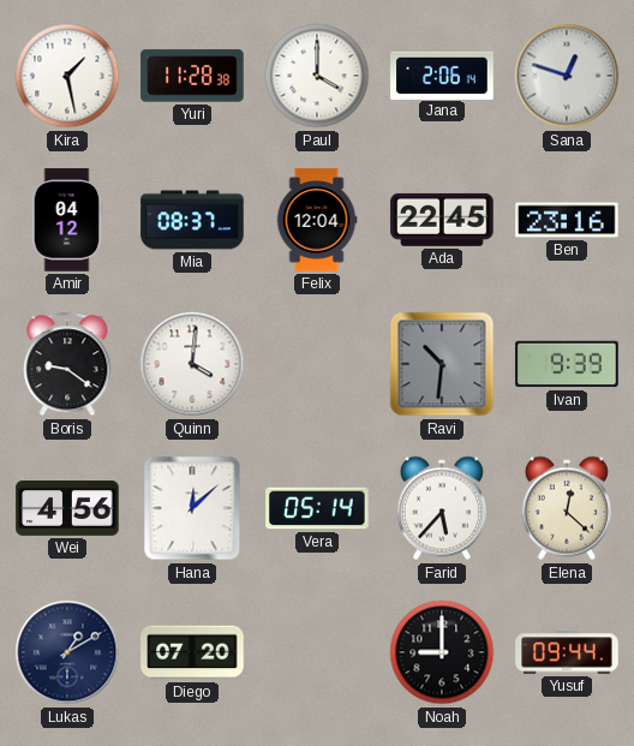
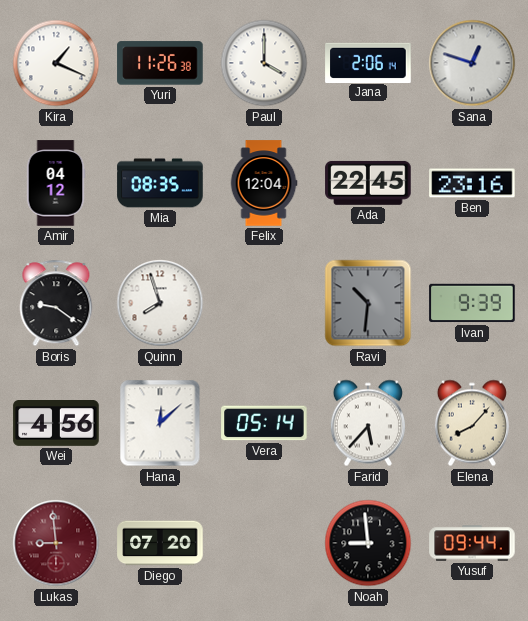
Kira: 1:28 -> 1:19
Yuri: 11:28 -> 11:26
Mia: 08:37 -> 08:35
Quinn: 4:01 -> 7:57
Elena: 12:22 -> 8:07
Lukas: 1:10 -> 8:59
Lukas dial: navy -> burgundy
Noah: 9:00 -> 8:59
